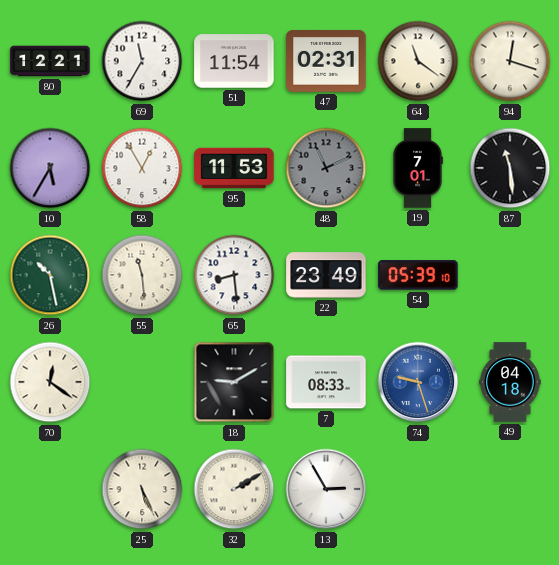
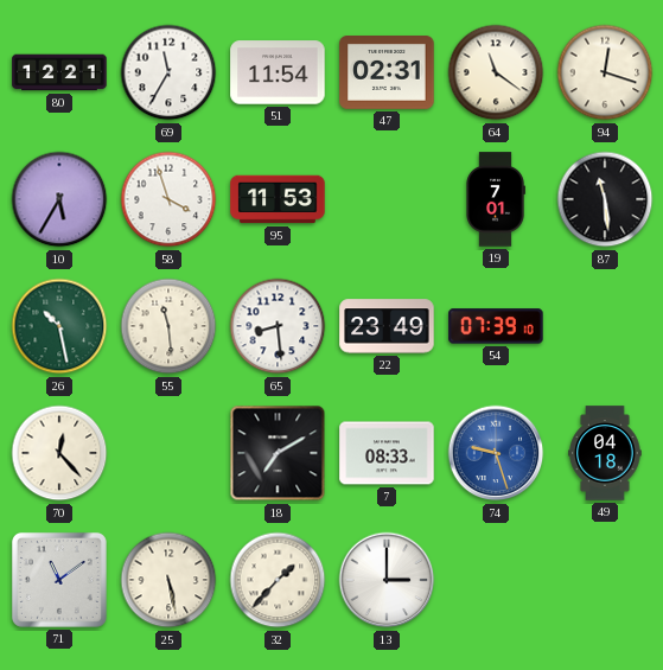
58: 12:55 -> 3:57
48: 11:11 -> none
54: 05:39 -> 07:39
70: 12:21 -> 12:23
18: 9:10 -> 7:10
71: none -> 11:09
25: 5:26 -> 5:28
32: 2:10 -> 1:37
13: 2:55 -> 3:00
